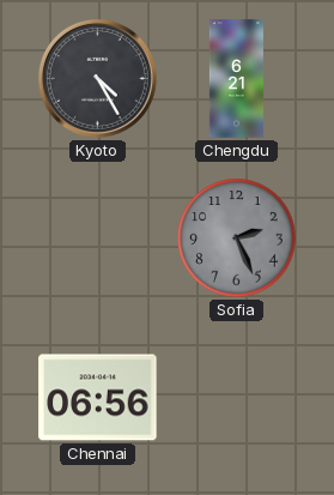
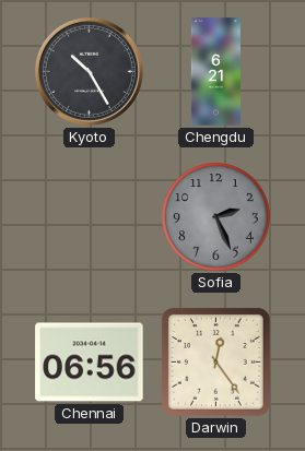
Kyoto: 4:25 -> 10:25
Darwin: none -> 12:24
